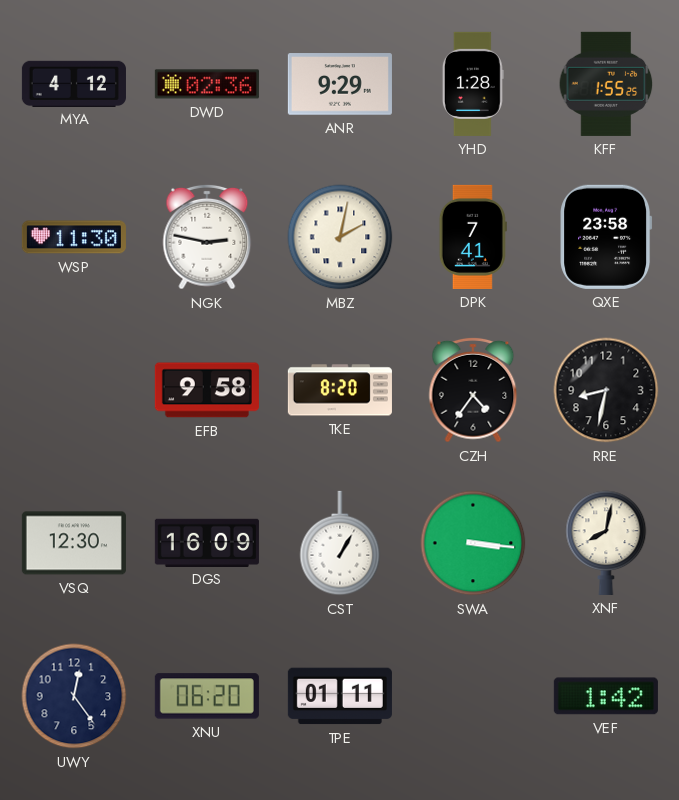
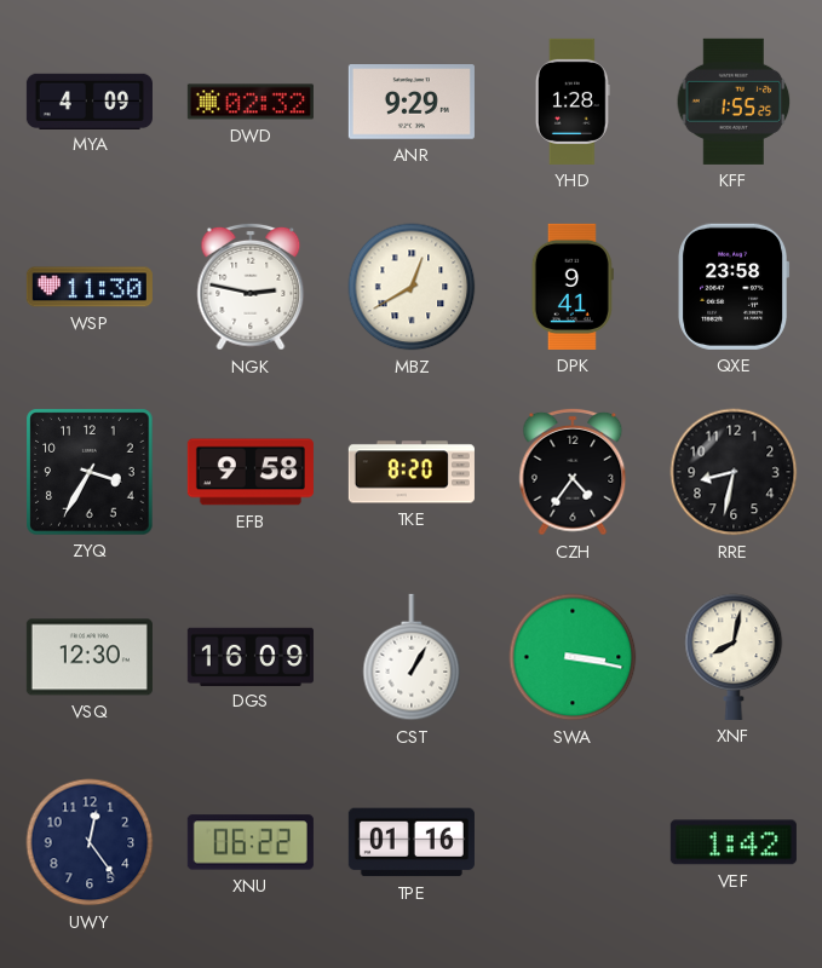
MYA: 4:12 -> 4:09
DWD: 02:36 -> 02:32
MBZ: 2:02 -> 12:40
DPK: 7:41 -> 9:41
ZYQ: none -> 3:35
SWA: 3:16 -> 3:17
XNU: 06:20 -> 06:22
TPE: 01:11 -> 01:16
